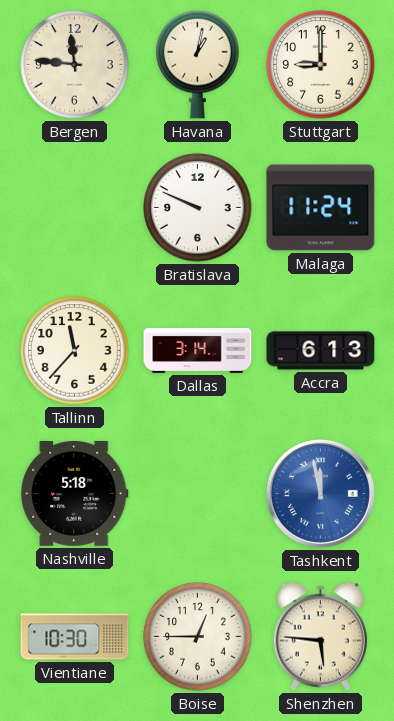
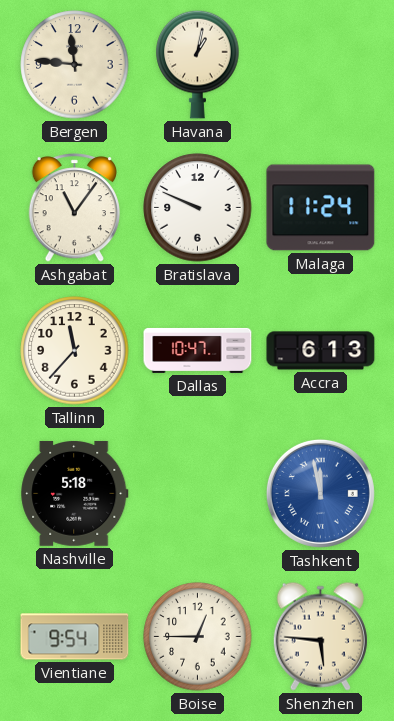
Stuttgart: 9:00 -> none
Ashgabat: none -> 11:06
Dallas: 3:14 -> 10:47
Vientiane: 10:30 -> 9:54
